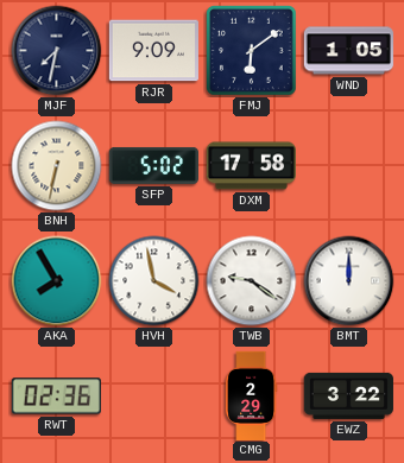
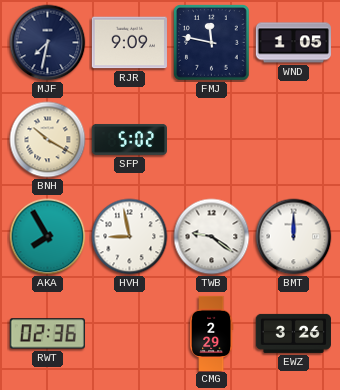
FMJ: 6:09 -> 11:47
BNH: 6:32 -> 10:20
DXM: 17:58 -> none
HVH: 3:58 -> 8:58
EWZ: 3:22 -> 3:26
